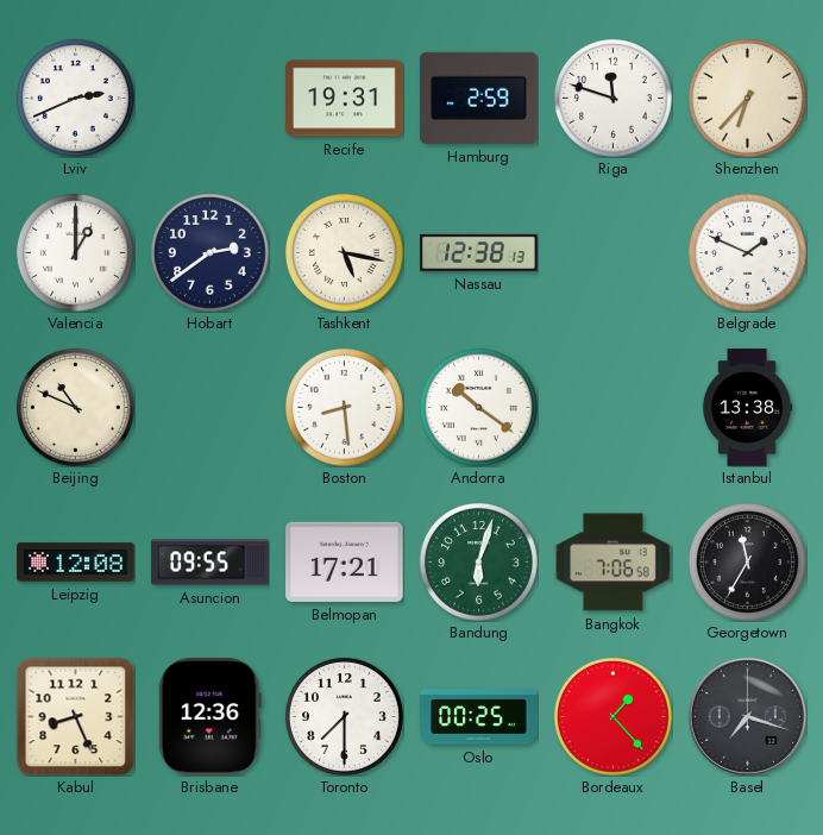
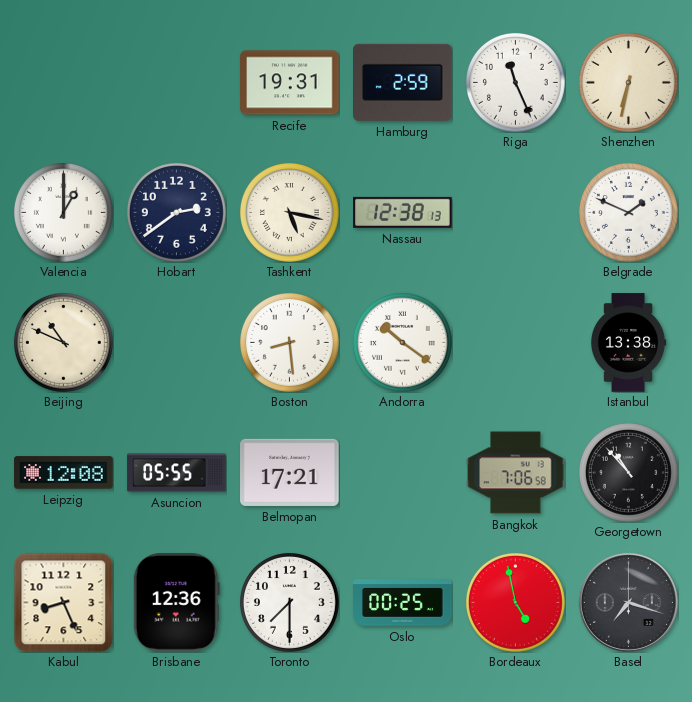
Lviv: 2:41 -> none
Riga: 11:48 -> 11:26
Shenzhen: 6:37 -> 6:32
Asuncion: 09:55 -> 05:55
Bandung: 6:03 -> none
Georgetown: 11:35 -> 10:53
Bordeaux: 1:23 -> 4:58
